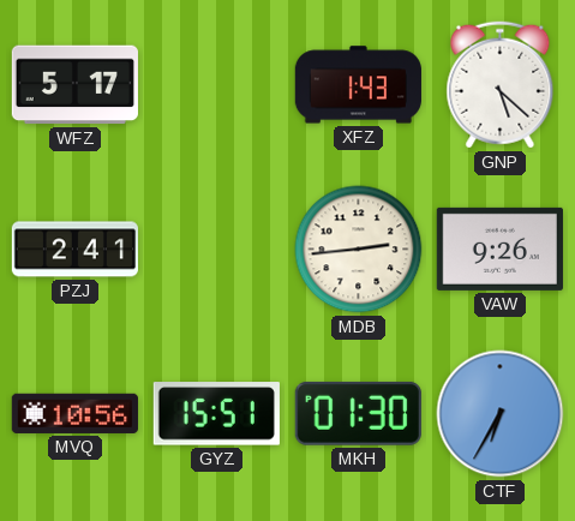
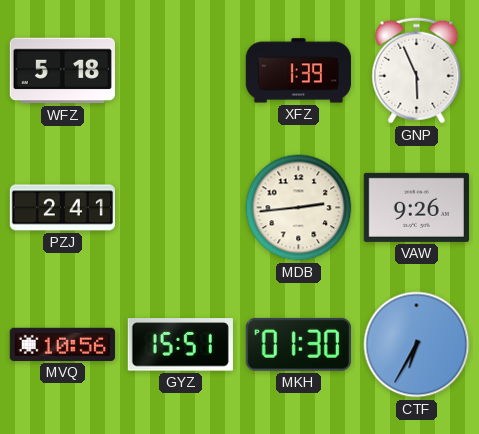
WFZ: 5:17 -> 5:18
XFZ: 1:43 -> 1:39
GNP: 5:22 -> 5:56
